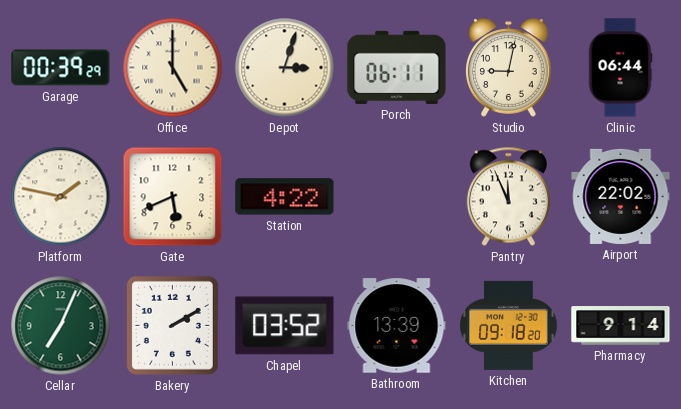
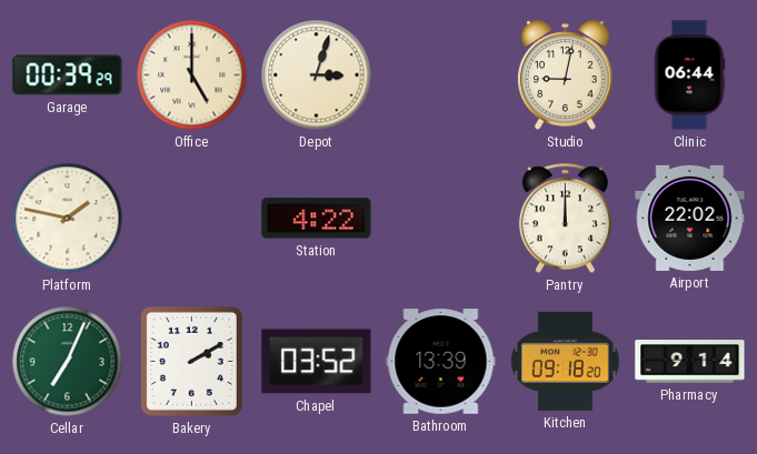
Porch: 06:11 -> none
Gate: 5:41 -> none
Pantry: 11:56 -> 12:00
